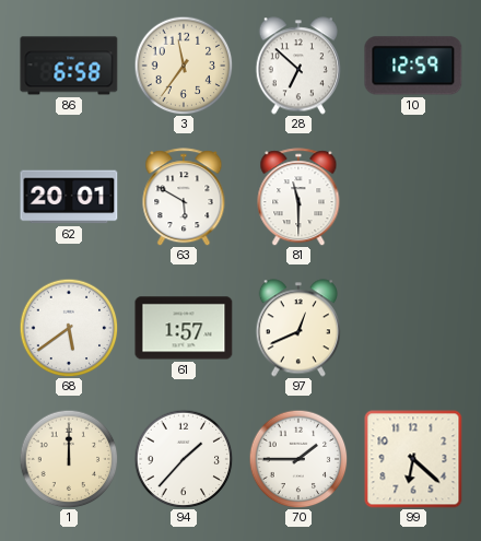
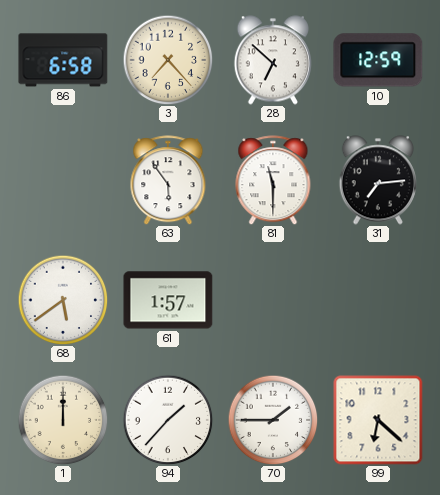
3: 11:36 -> 7:23
62: 20:01 -> none
63: 5:50 -> 5:54
31: none -> 7:14
97: 12:41 -> none
